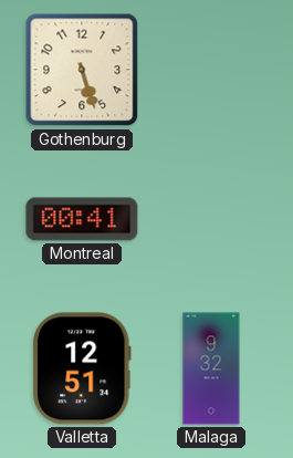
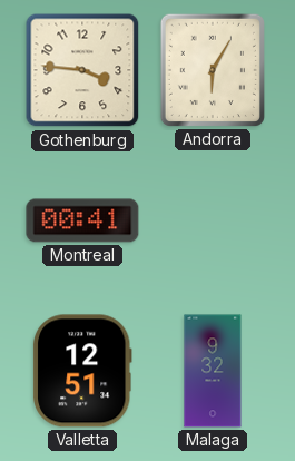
Gothenburg: 5:27 -> 3:46
Andorra: none -> 6:05
